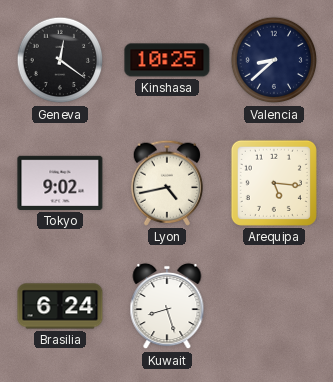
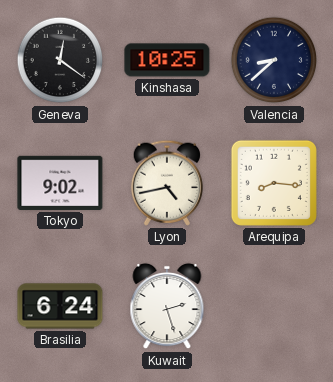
Arequipa: 5:16 -> 8:16
Kuwait: 8:27 -> 2:27
